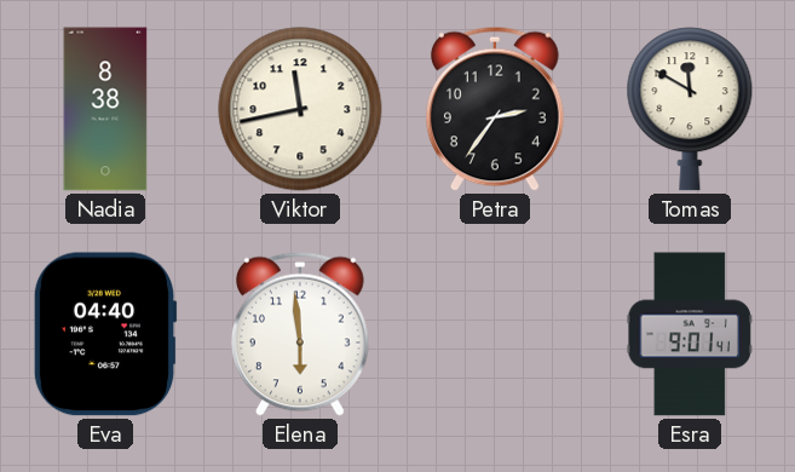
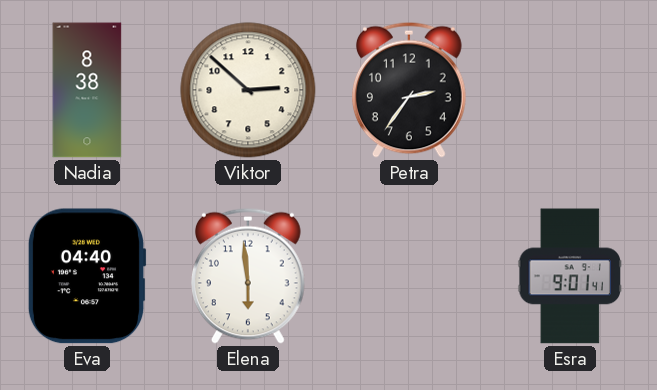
Viktor: 11:43 -> 2:52
Tomas: 11:50 -> none
